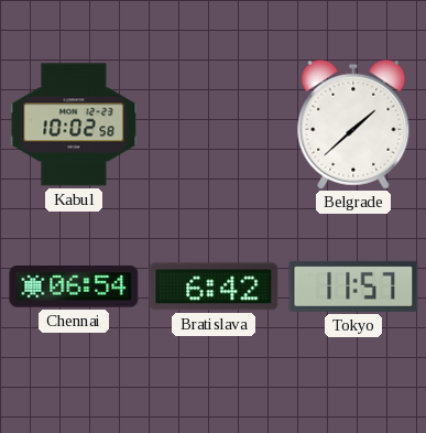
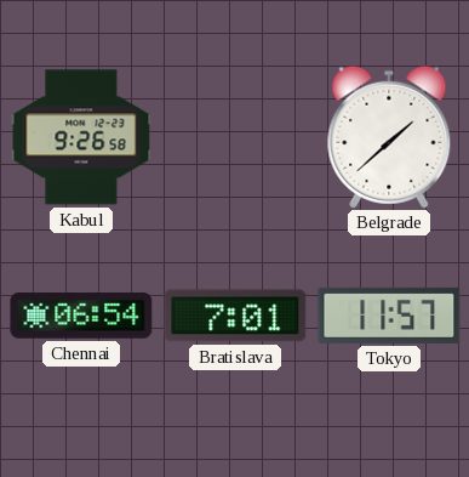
Kabul: 10:02 -> 9:26
Bratislava: 6:42 -> 7:01
